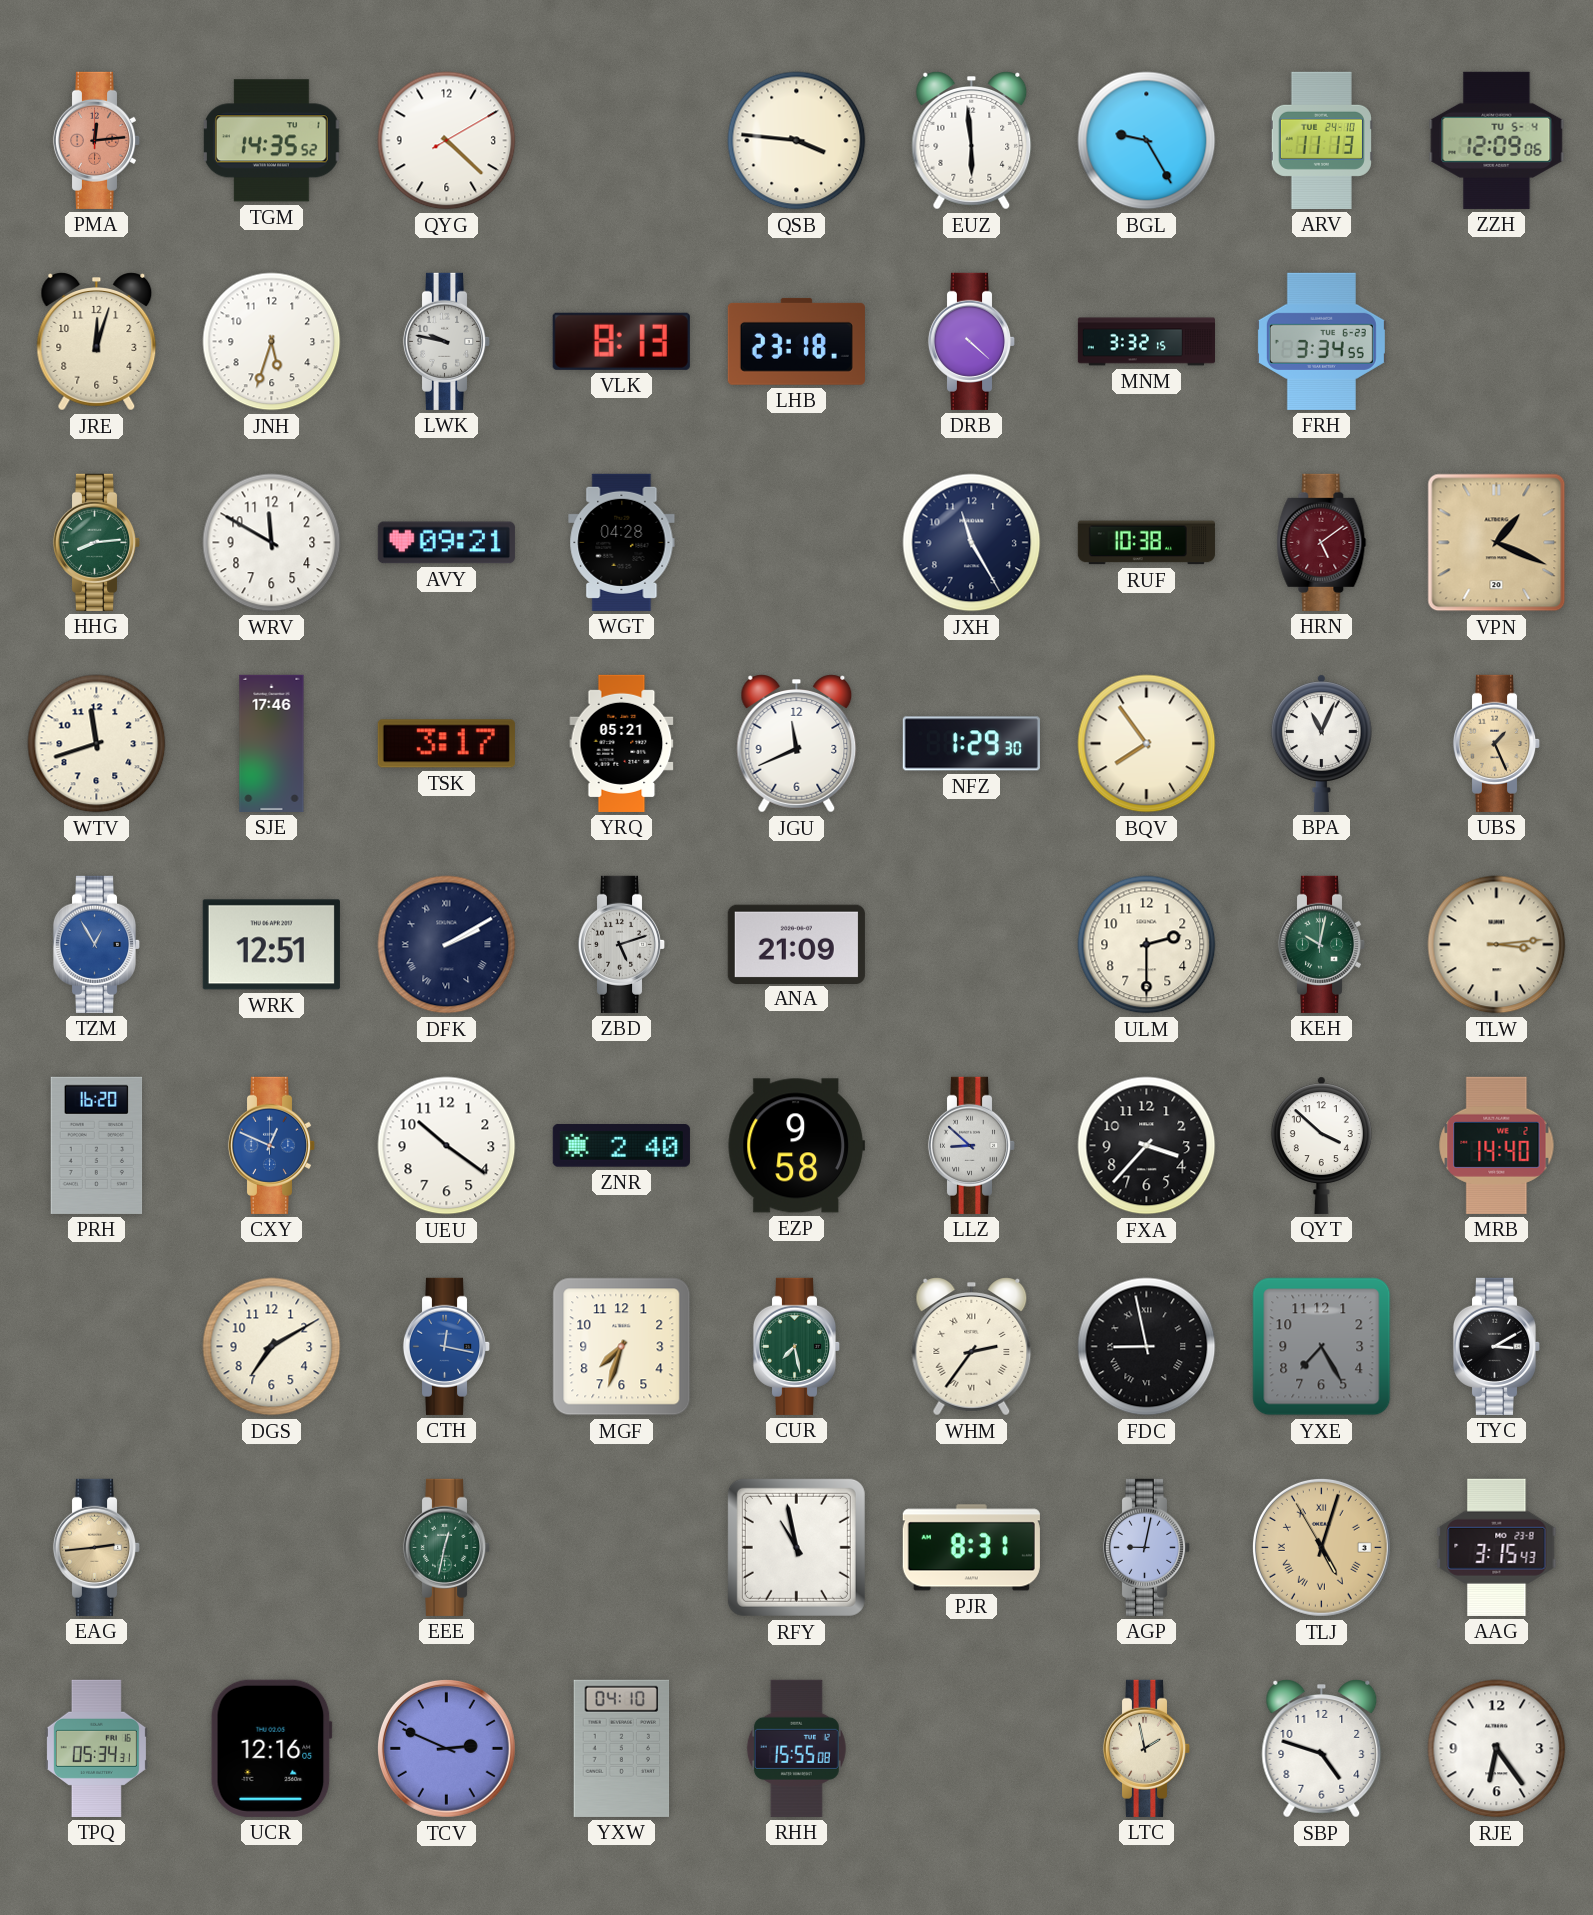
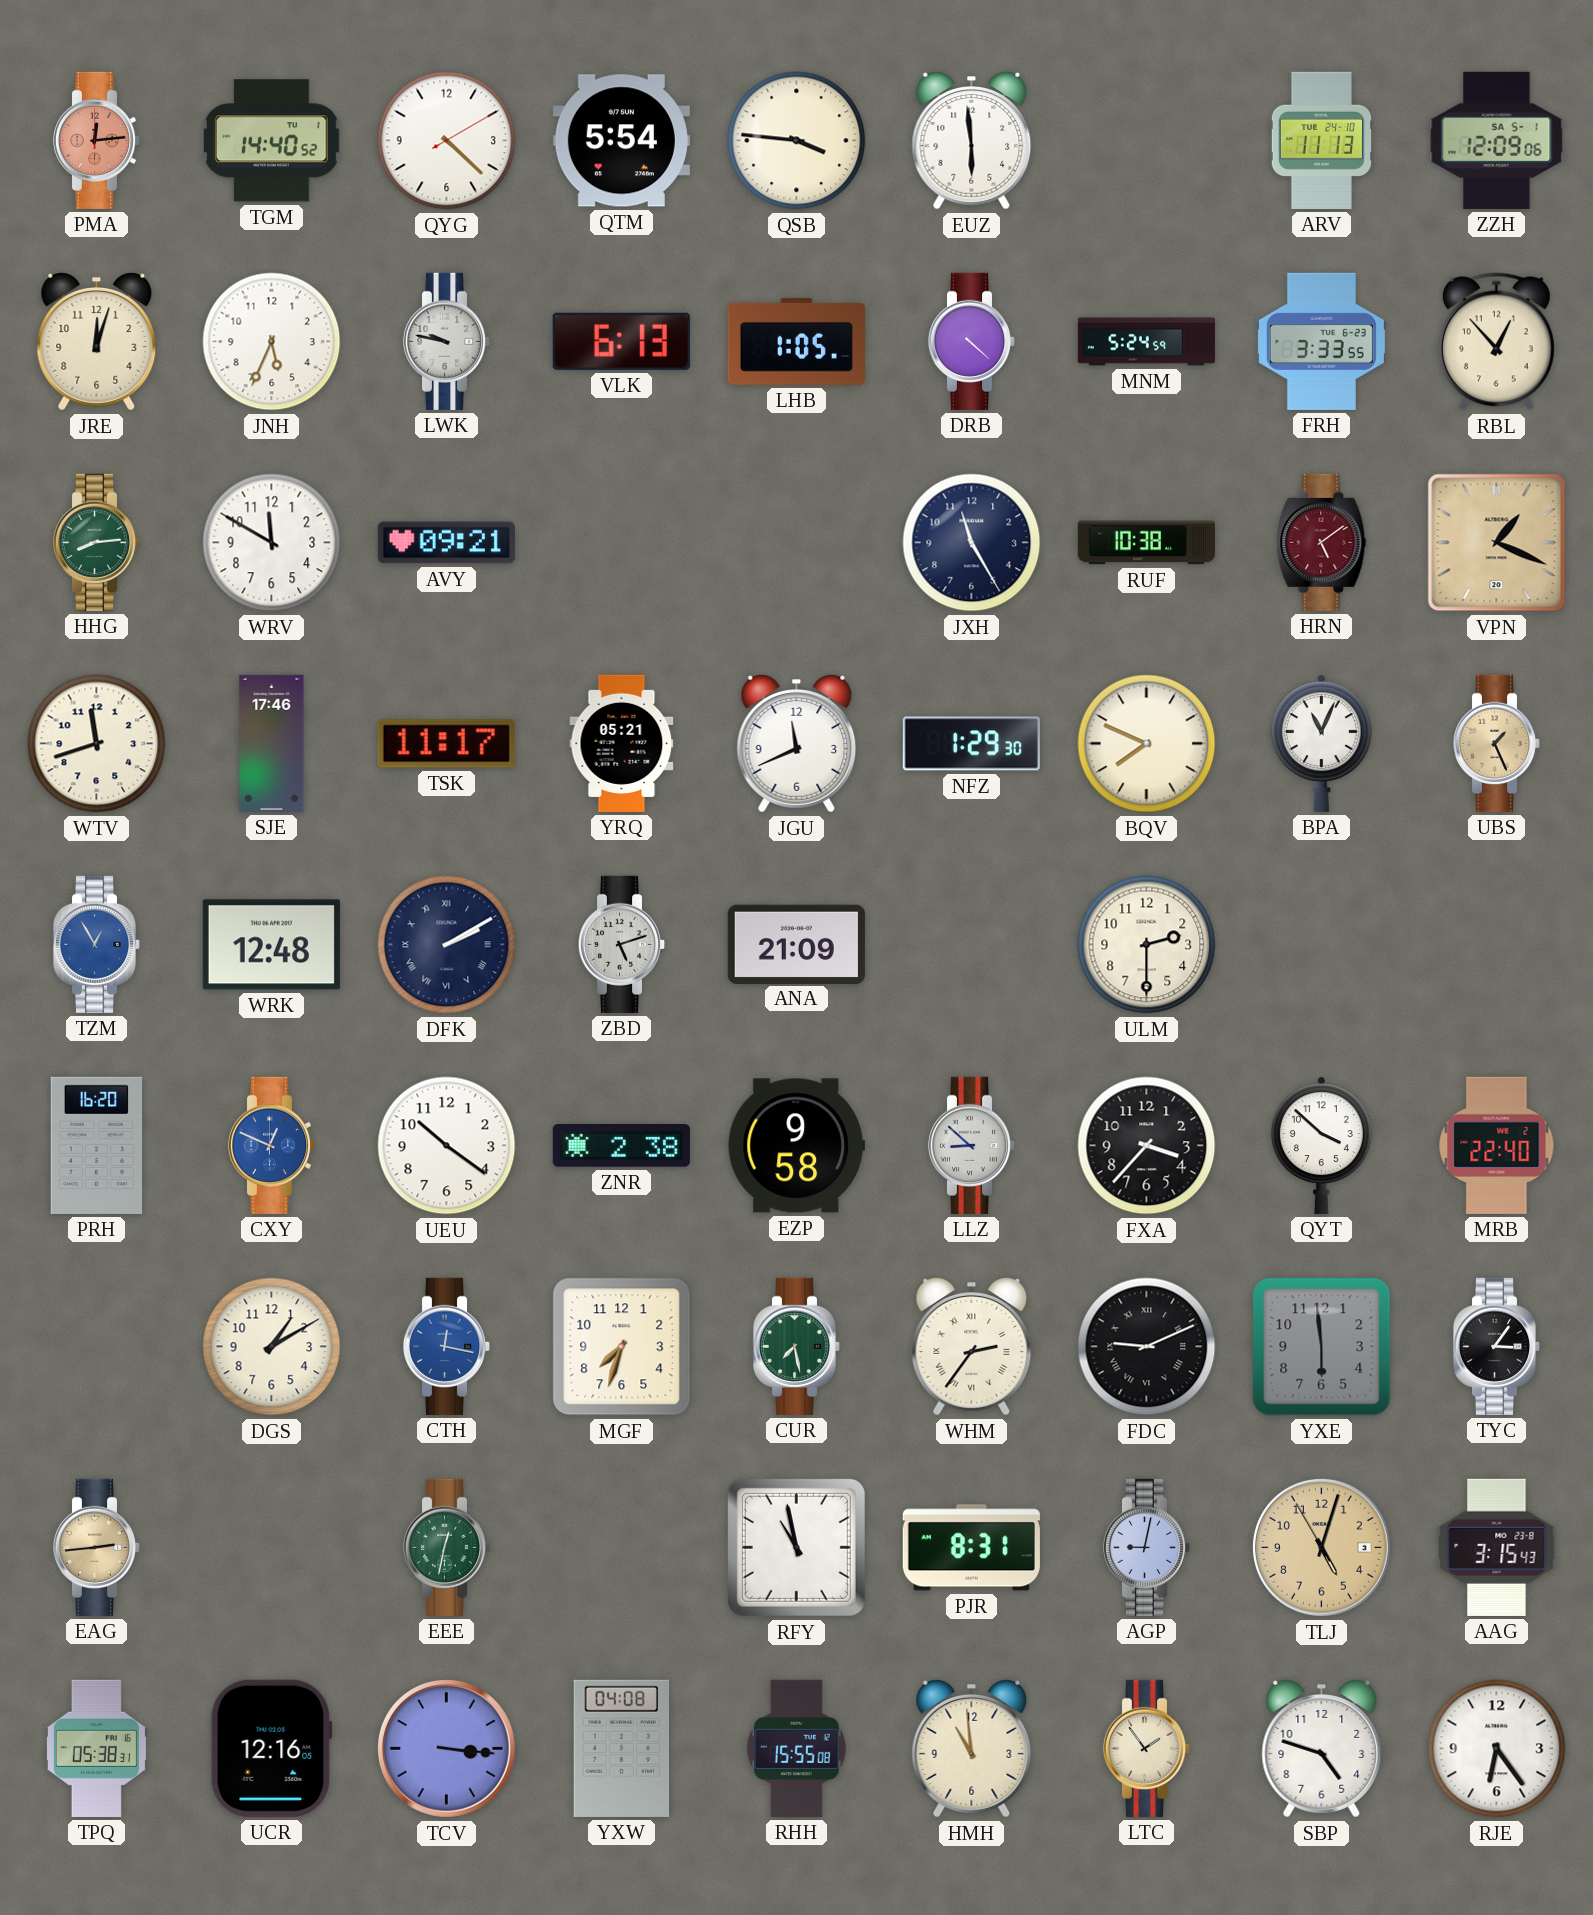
TGM: 14:35 -> 14:40
QTM: none -> 5:54
BGL: 9:25 -> none
ZZH date: TU 5-4 -> SA 5-1
JNH: 5:33 -> 5:34
VLK: 8:13 -> 6:13
LHB: 23:18 -> 1:05
MNM: 3:32 -> 5:24
FRH: 3:34 -> 3:33
RBL: none -> 12:53
WGT: 04:28 -> none
TSK: 3:17 -> 11:17
BQV: 7:54 -> 7:49
WRK: 12:51 -> 12:48
KEH: 10:02 -> none
TLW: 3:14 -> none
ZNR: 2:40 -> 2:38
MRB: 14:40 -> 22:40
DGS: 7:10 -> 1:10
FDC: 8:58 -> 9:11
YXE: 7:25 -> 5:59
TYC: 3:10 -> 3:06
TLJ numerals: Roman -> Arabic
TPQ: 05:34 -> 05:38
TCV: 2:49 -> 3:16
YXW: 04:10 -> 04:08
HMH: none -> 10:59
LTC: 1:58 -> 1:54
